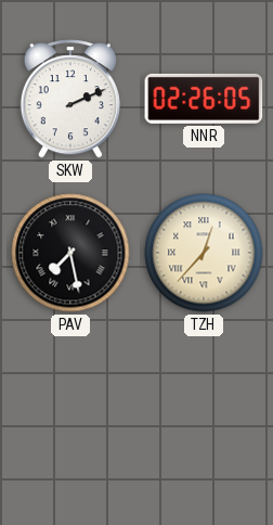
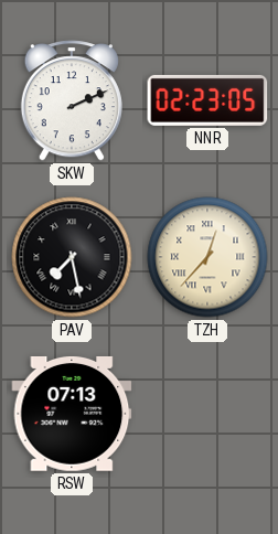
NNR: 02:26 -> 02:23
RSW: none -> 07:13
